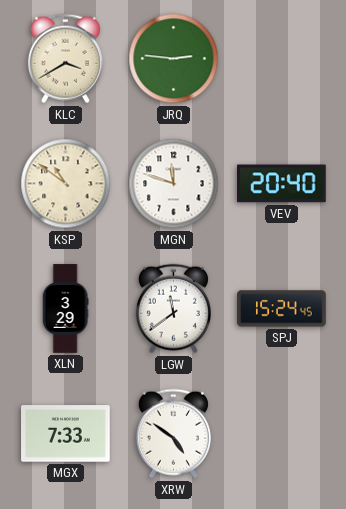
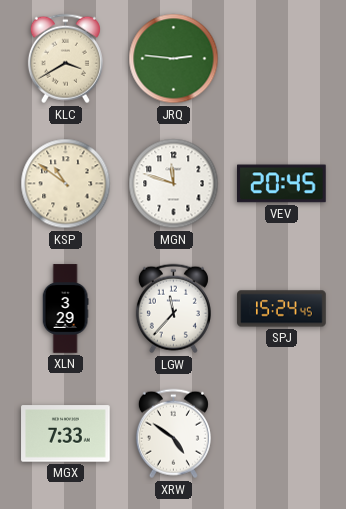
VEV: 20:40 -> 20:45
LGW: 11:39 -> 11:37
